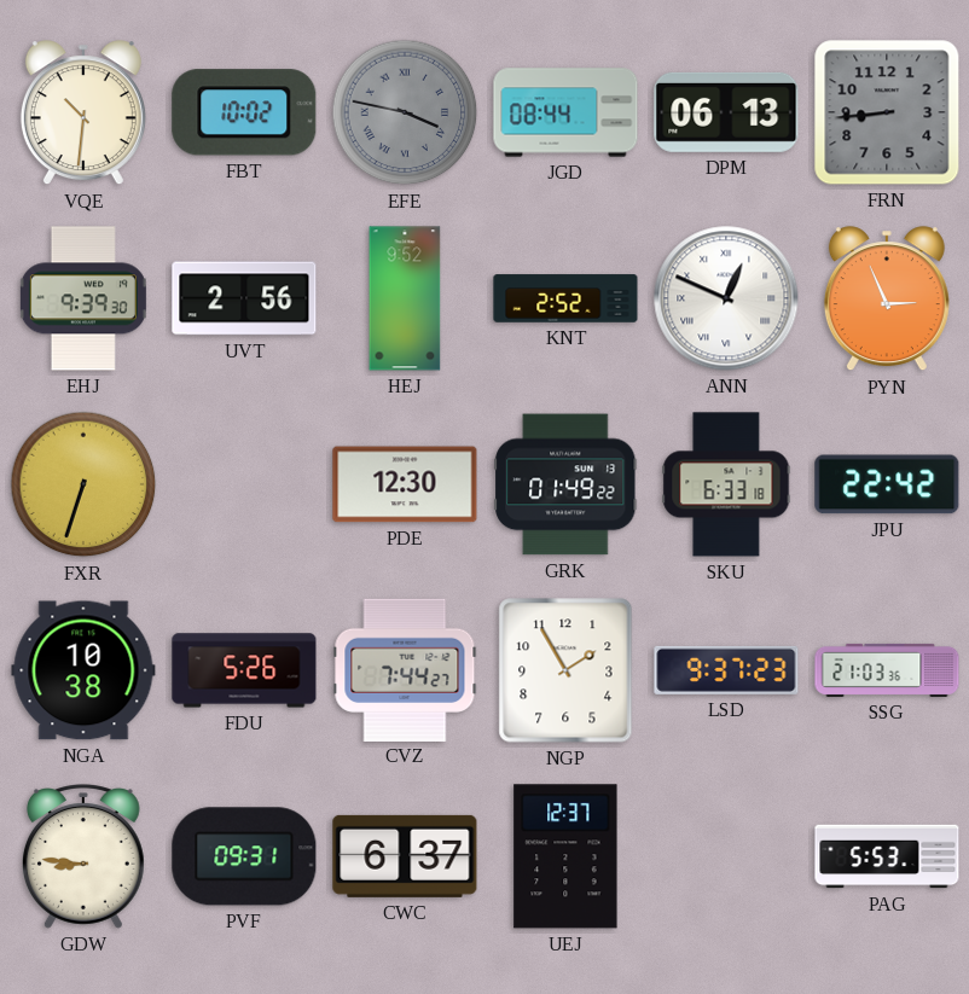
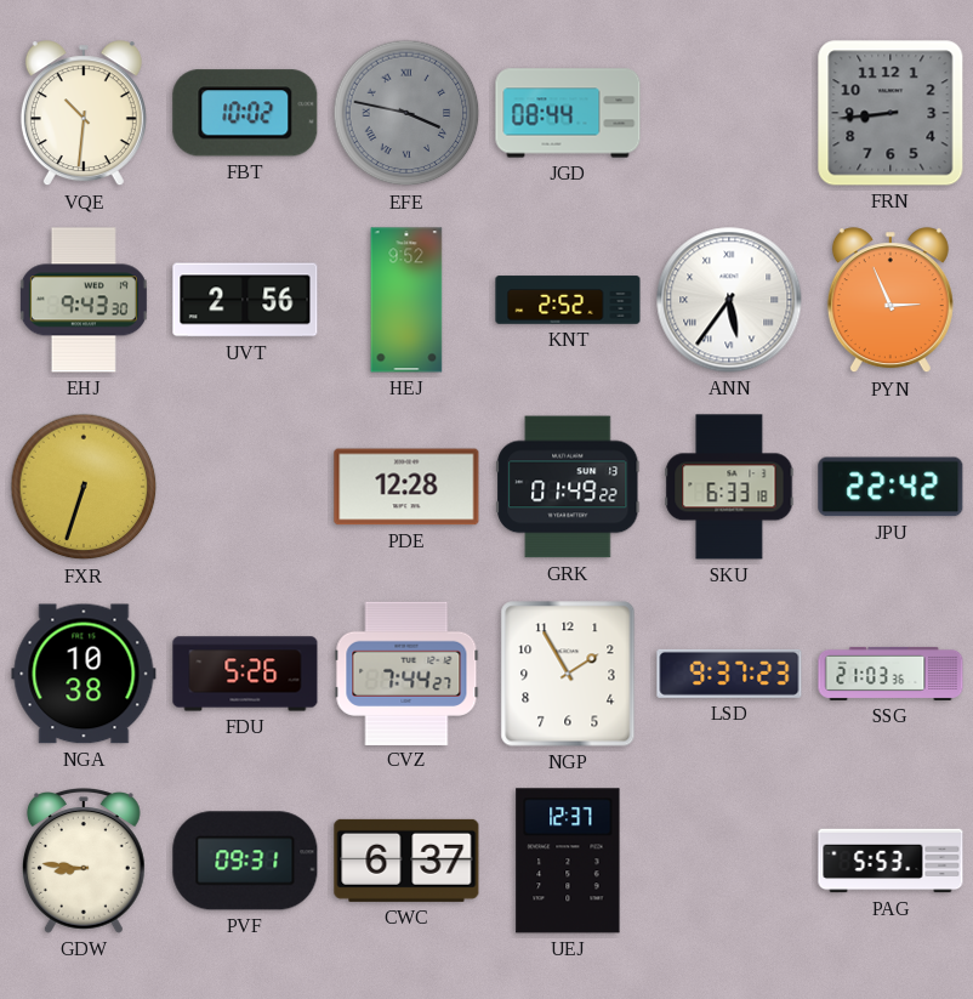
DPM: 06:13 -> none
EHJ: 9:39 -> 9:43
ANN: 12:49 -> 5:36
PDE: 12:30 -> 12:28
